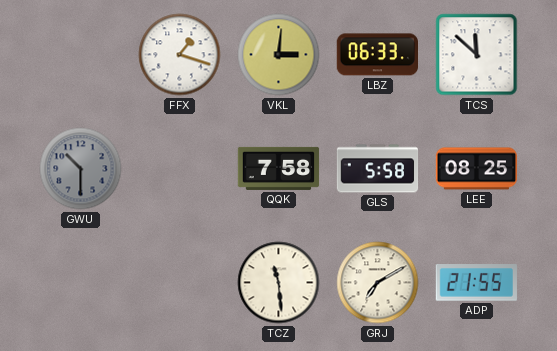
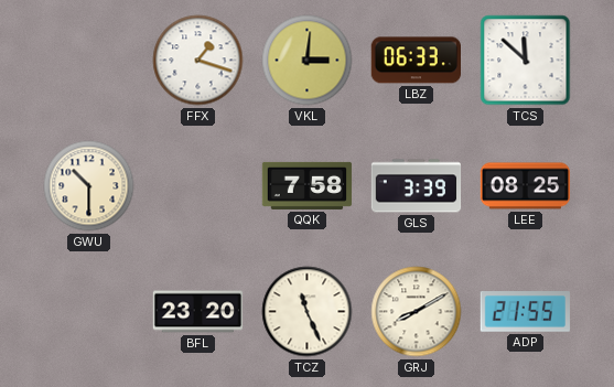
GWU dial: grey -> cream
GLS: 5:58 -> 3:39
BFL: none -> 23:20
TCZ: 11:29 -> 11:26
GRJ: 7:10 -> 8:10
